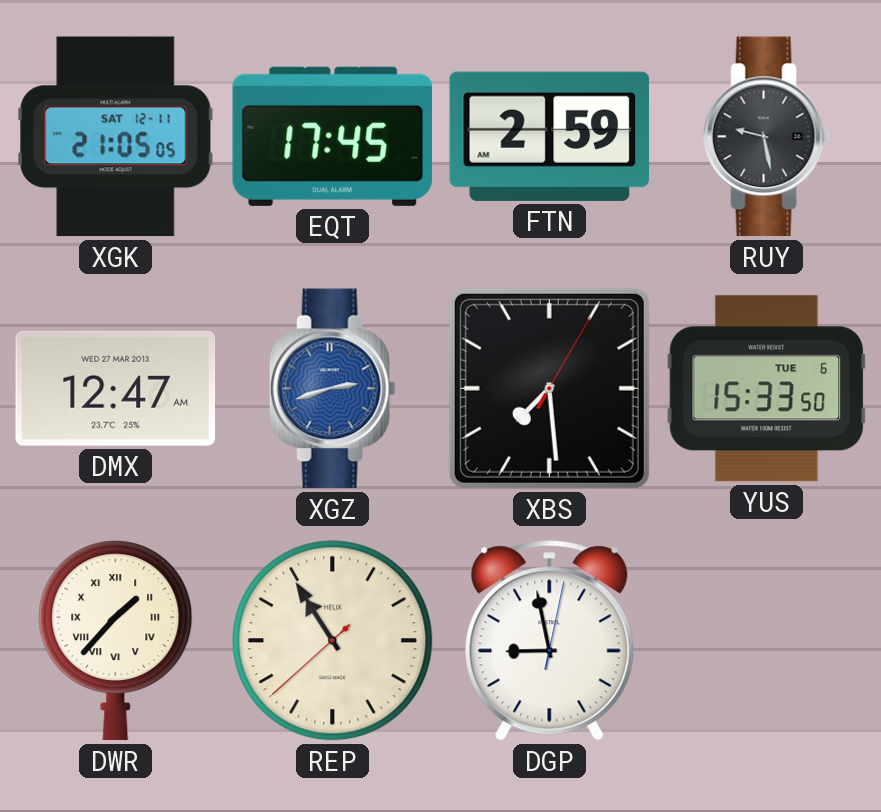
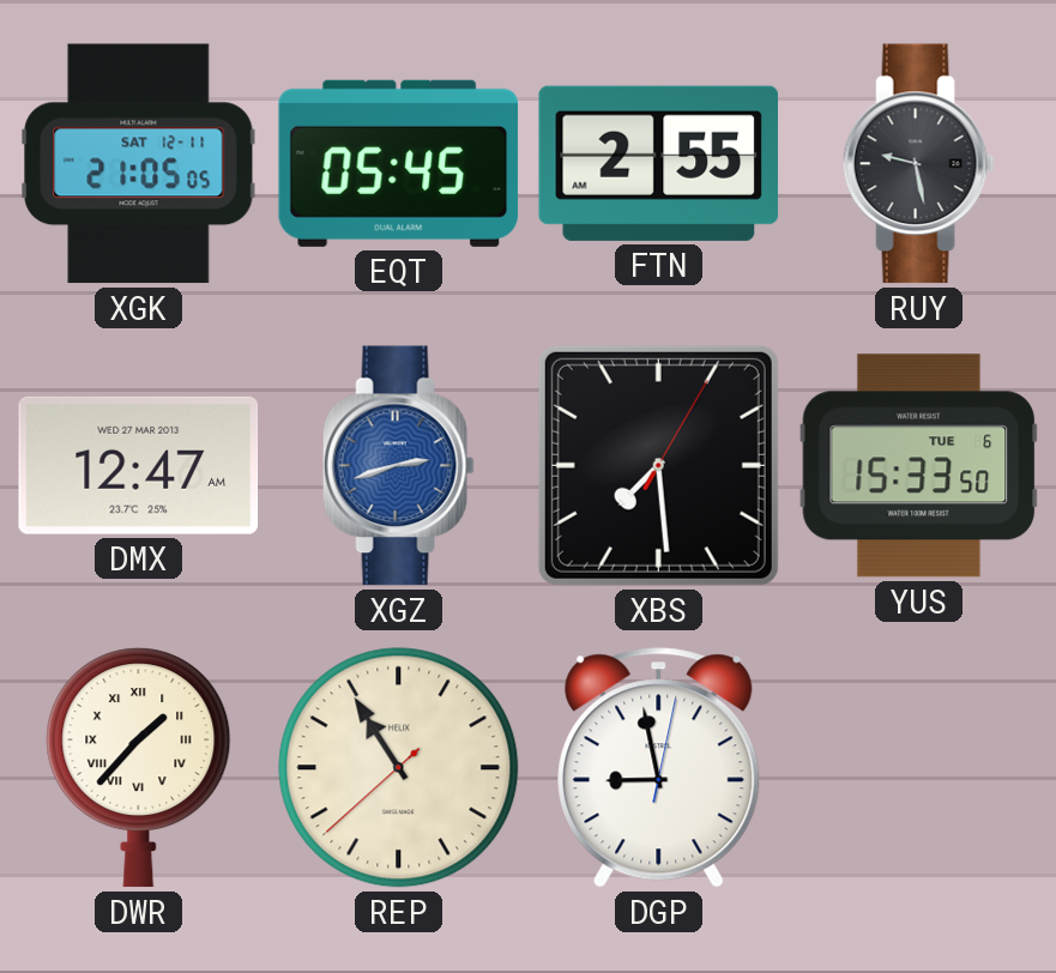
EQT: 17:45 -> 05:45
FTN: 2:59 -> 2:55
